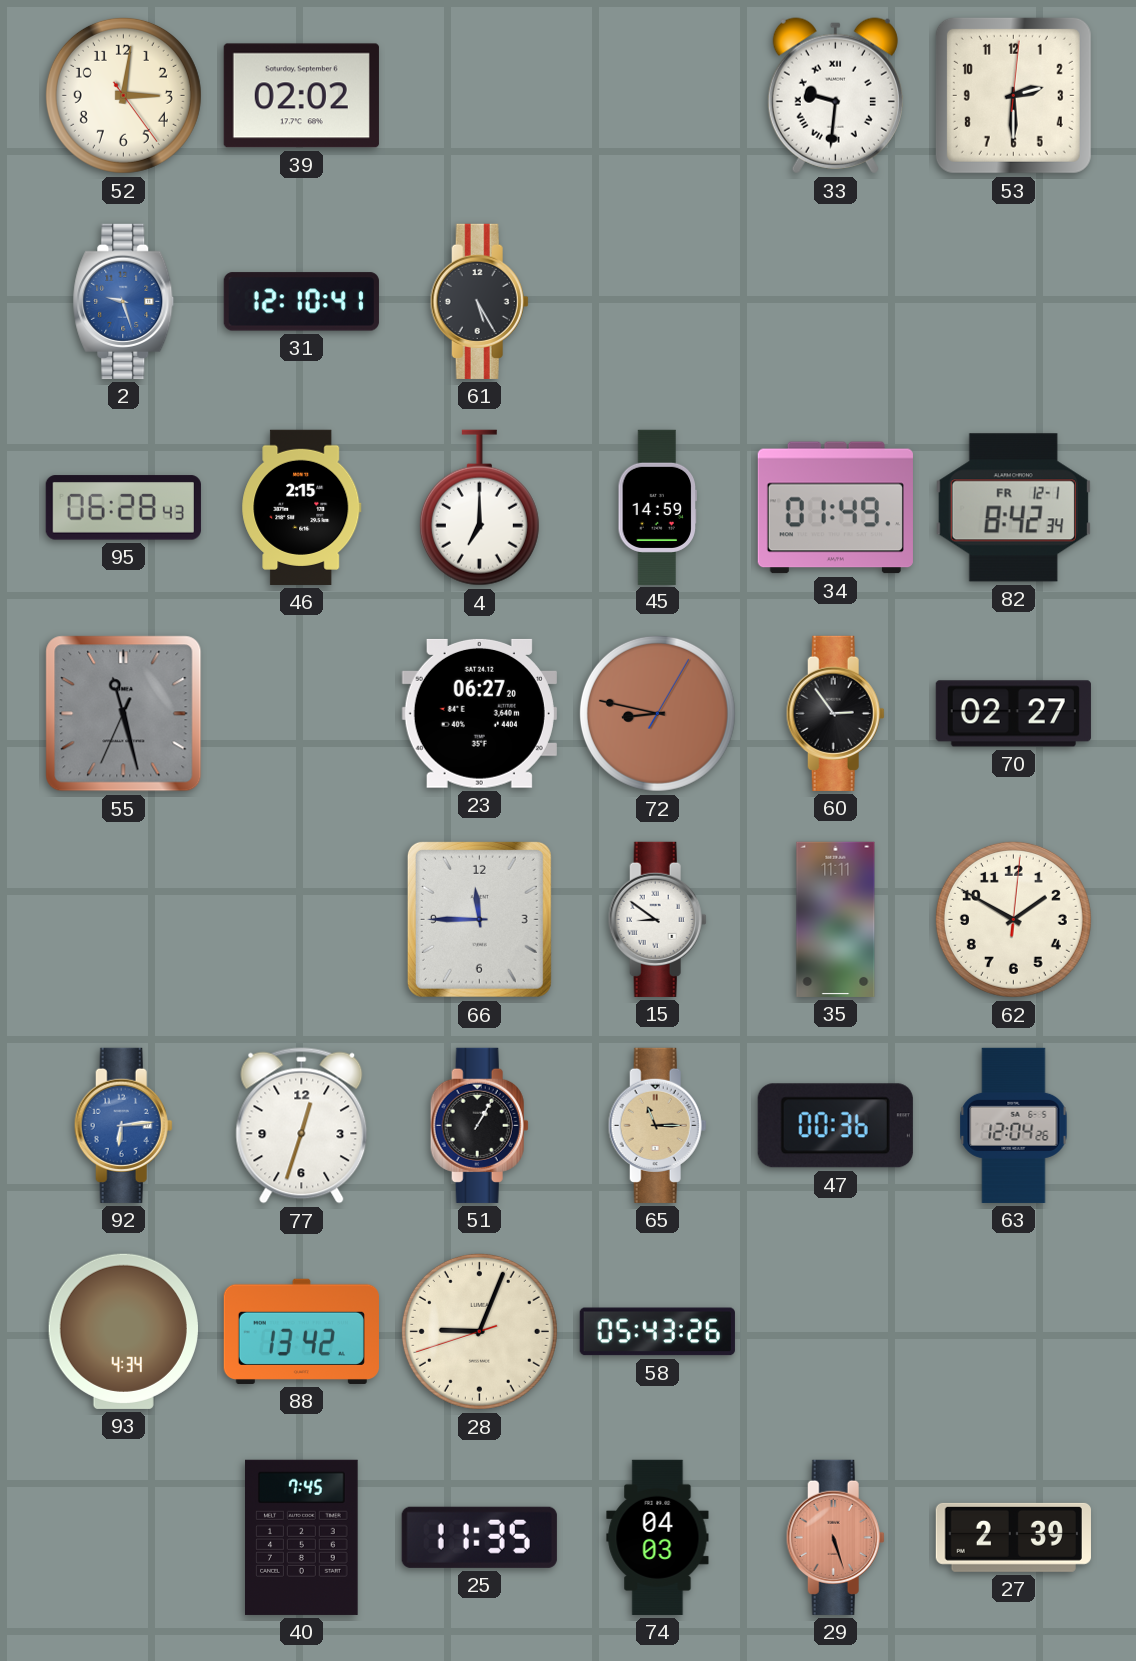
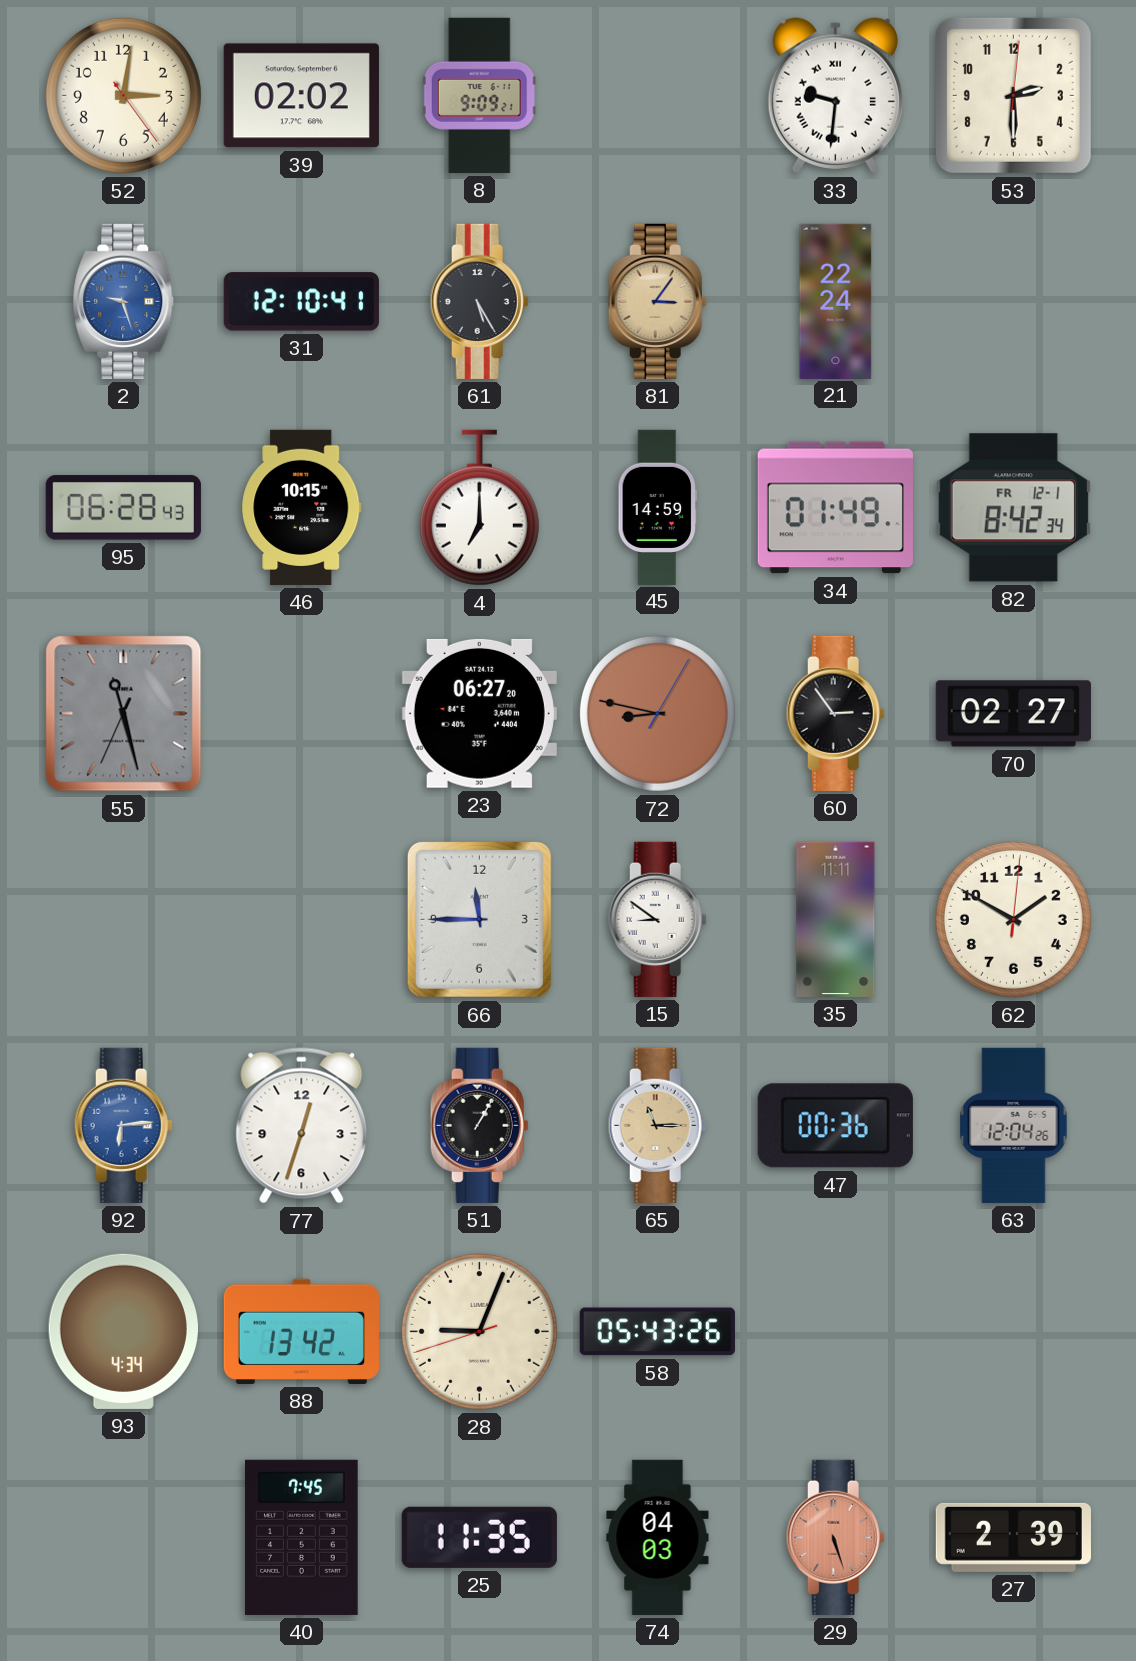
8: none -> 9:09
81: none -> 3:06
21: none -> 22:24
46: 2:15 -> 10:15
